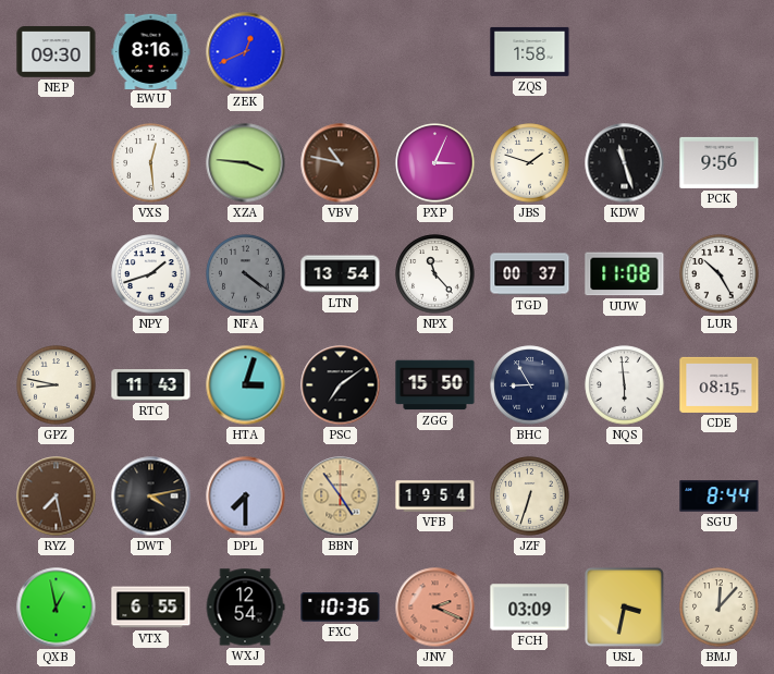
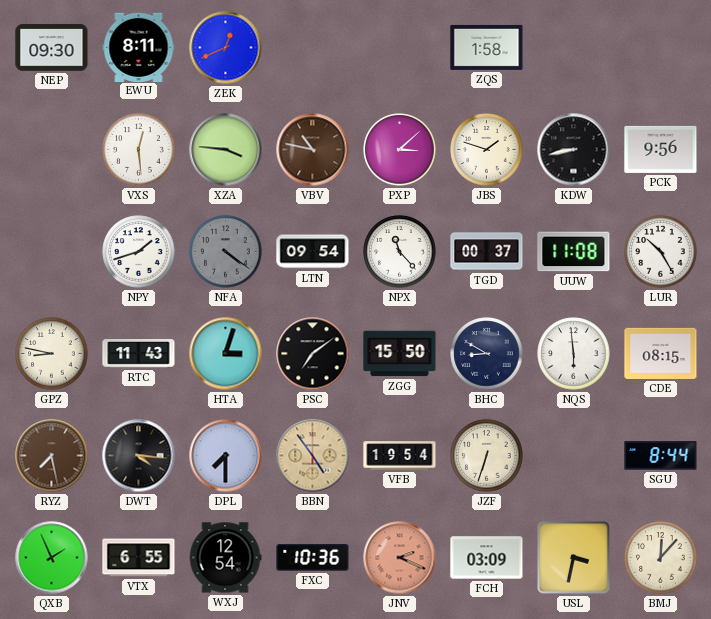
EWU: 8:16 -> 8:11
PXP: 3:04 -> 3:08
KDW: 11:27 -> 8:43
LTN: 13:54 -> 09:54
BHC: 8:55 -> 8:50
DWT: 4:13 -> 4:16
QXB: 12:58 -> 1:56
